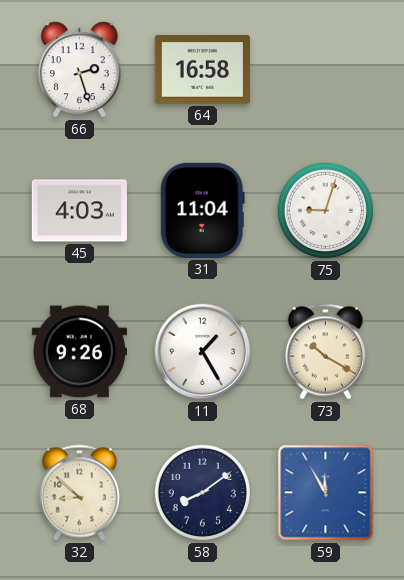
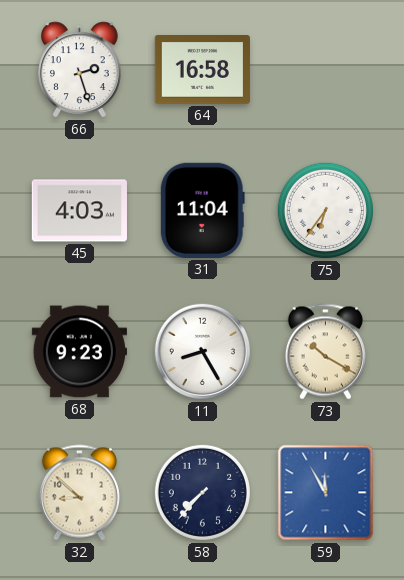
75: 9:03 -> 6:36
68: 9:26 -> 9:23
11: 1:25 -> 8:25
58: 8:09 -> 7:37
